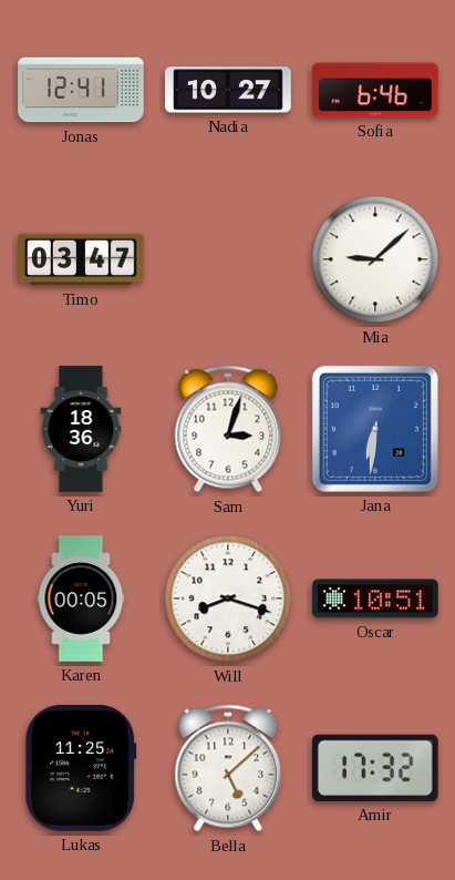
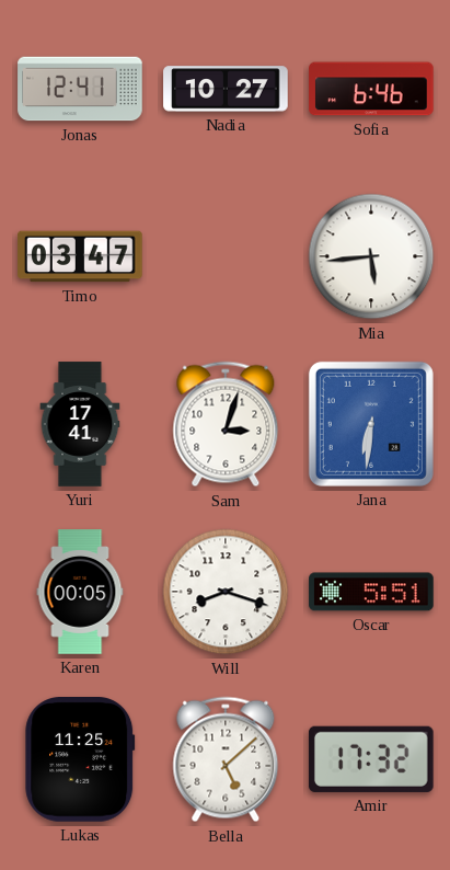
Mia: 9:08 -> 5:44
Yuri: 18:36 -> 17:41
Oscar: 10:51 -> 5:51
